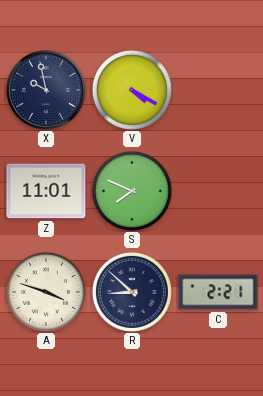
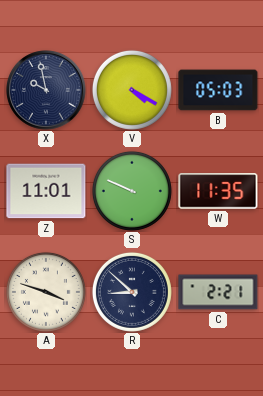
B: none -> 05:03
S: 7:49 -> 9:49
W: none -> 11:35
